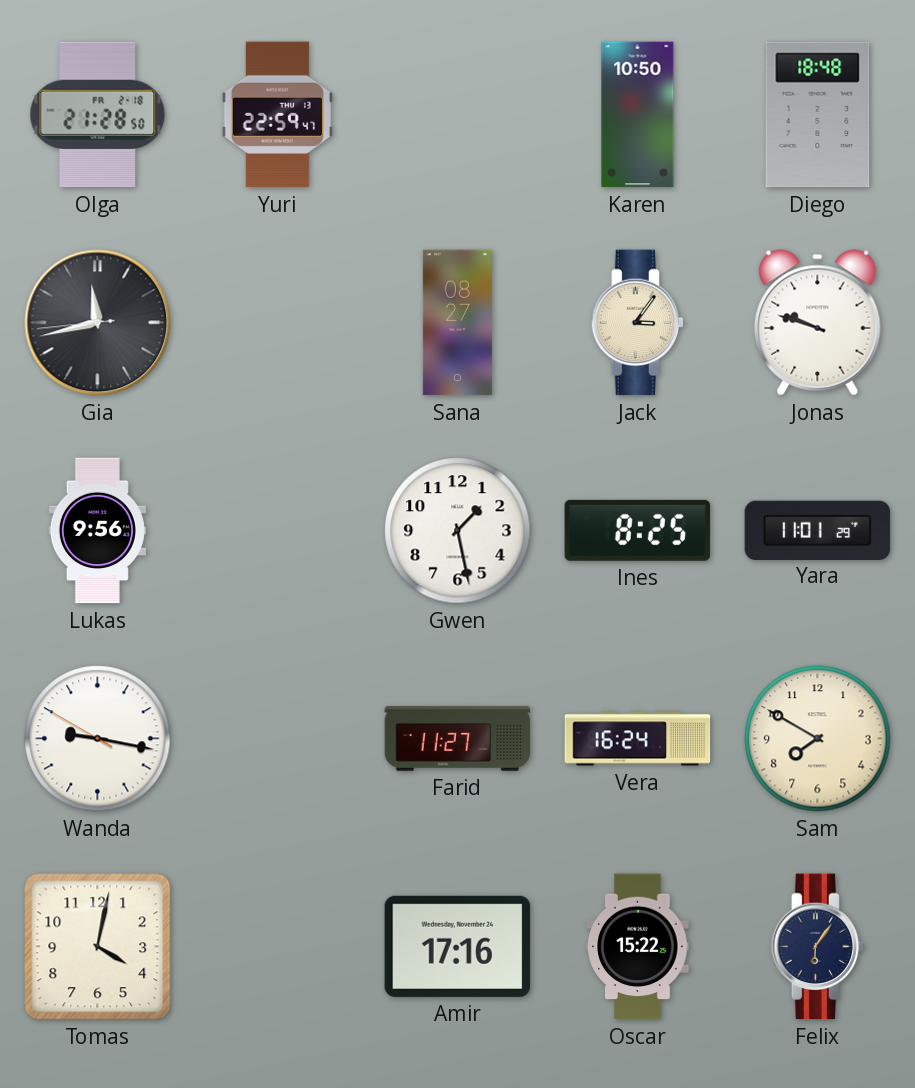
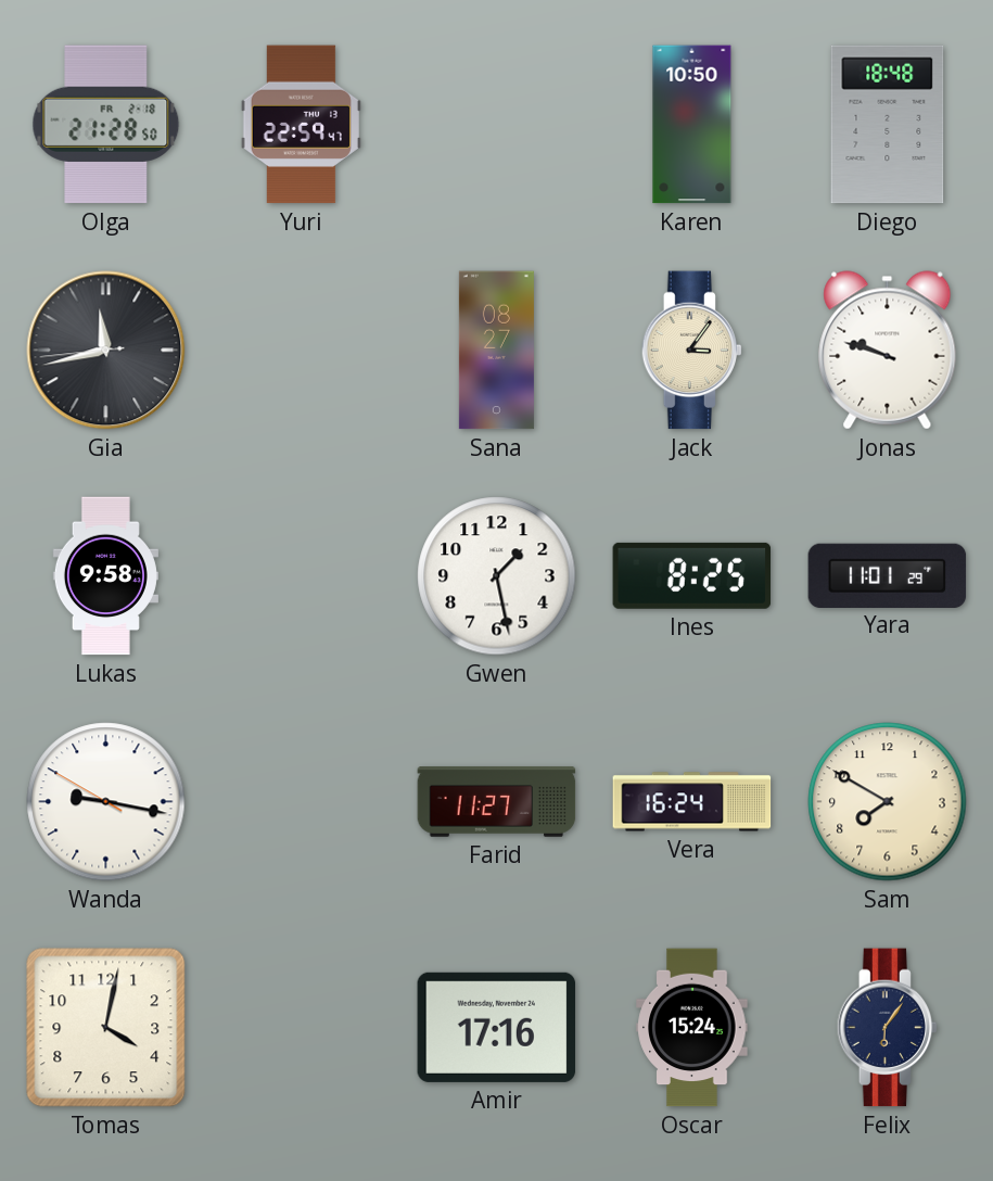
Lukas: 9:56 -> 9:58
Oscar: 15:22 -> 15:24
